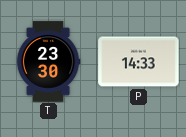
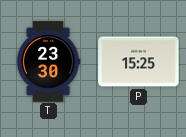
P: 14:33 -> 15:25
